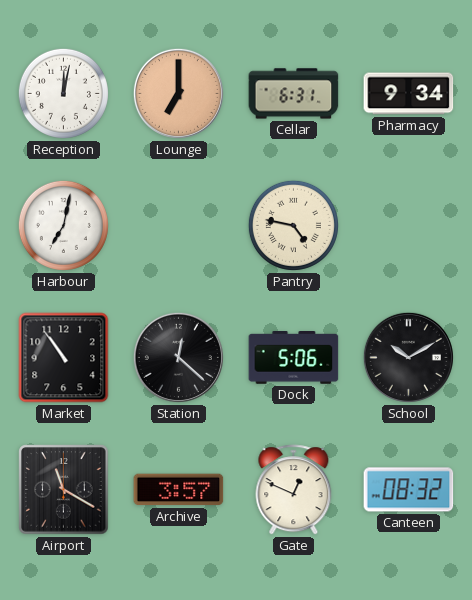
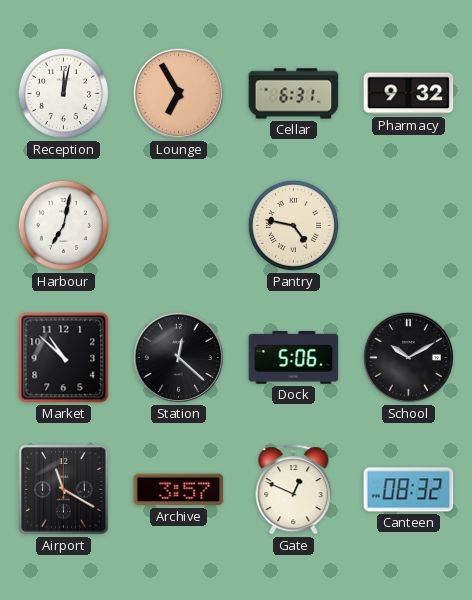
Lounge: 7:00 -> 6:55
Pharmacy: 9:34 -> 9:32
Market: 10:54 -> 10:52
